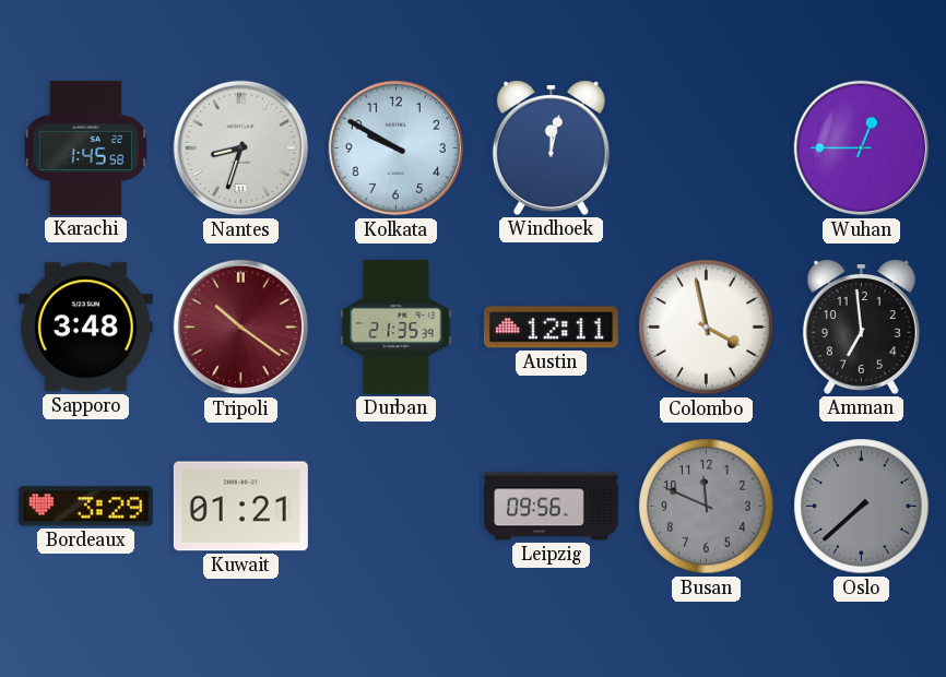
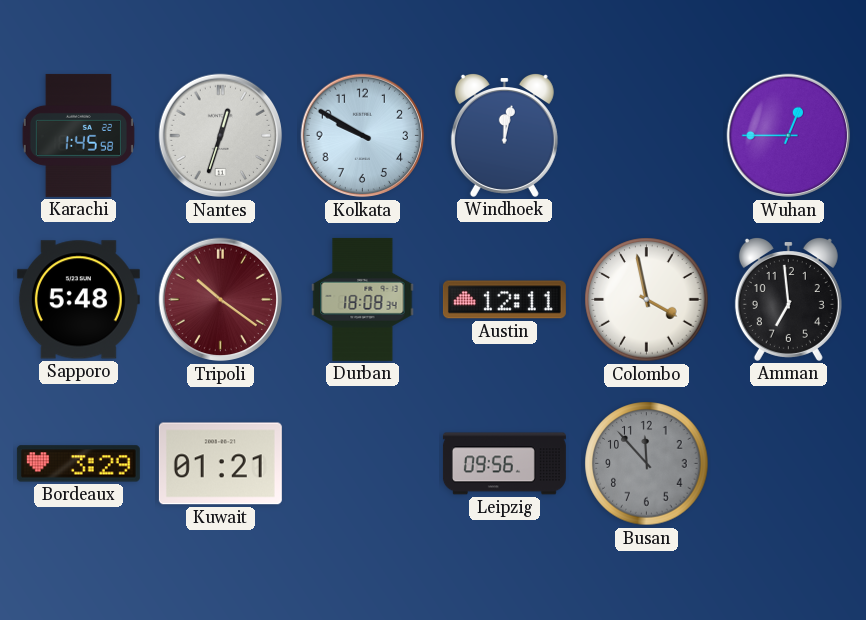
Nantes: 8:33 -> 12:33
Sapporo: 3:48 -> 5:48
Durban: 21:35 -> 18:08
Busan: 11:49 -> 11:53
Oslo: 7:38 -> none
